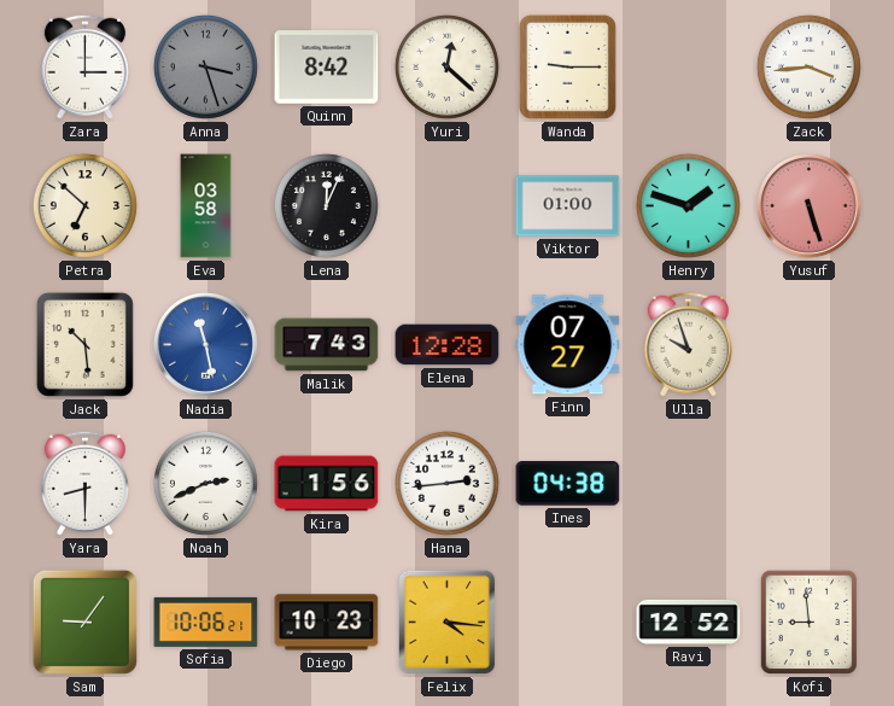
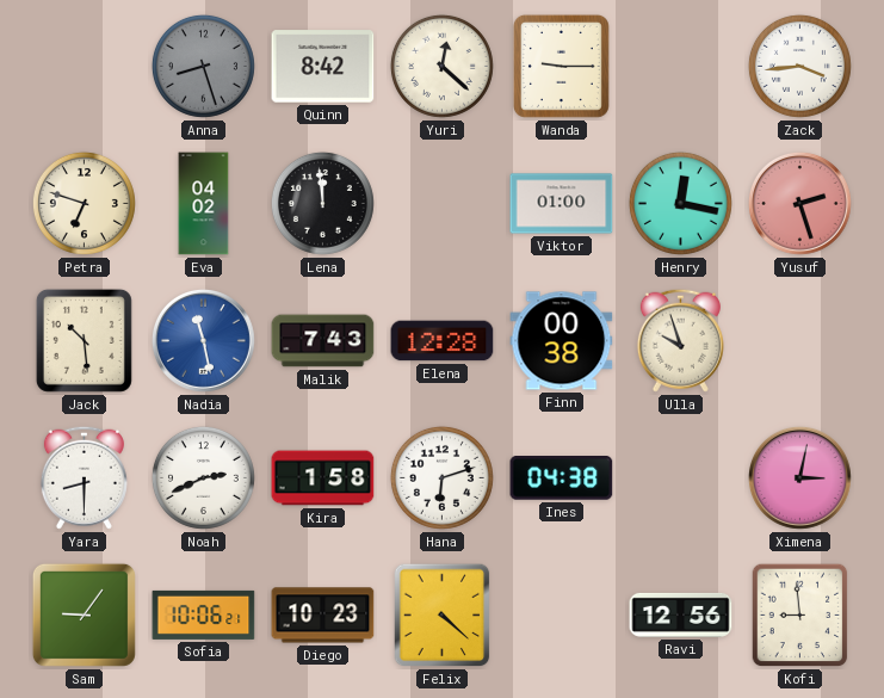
Zara: 3:00 -> none
Anna: 3:27 -> 8:27
Petra: 6:52 -> 6:48
Eva: 03:58 -> 04:02
Lena: 12:04 -> 11:59
Henry: 1:48 -> 12:17
Yusuf: 5:27 -> 2:27
Finn: 07:27 -> 00:38
Kira: 1:56 -> 1:58
Hana: 2:44 -> 6:12
Ximena: none -> 3:02
Felix: 4:16 -> 4:22
Ravi: 12:52 -> 12:56
